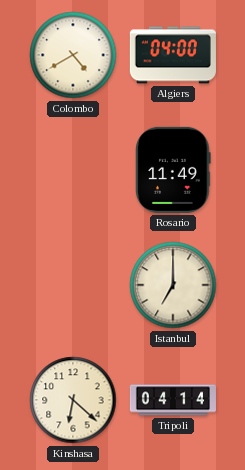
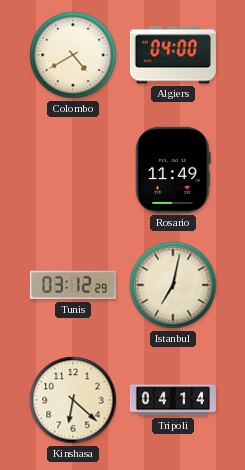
Tunis: none -> 03:12
Istanbul: 7:00 -> 7:02
